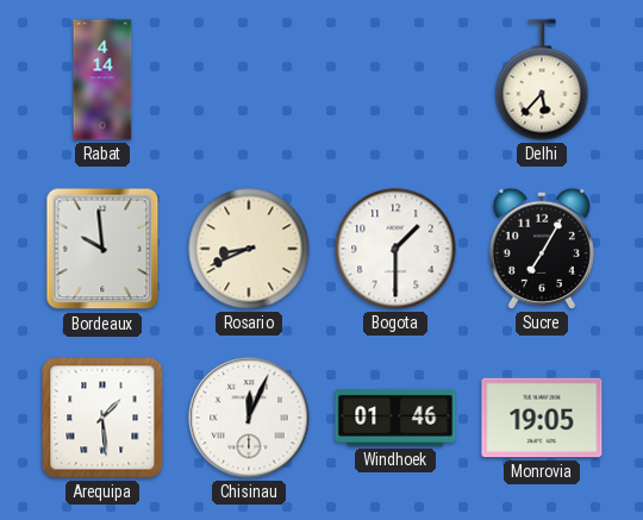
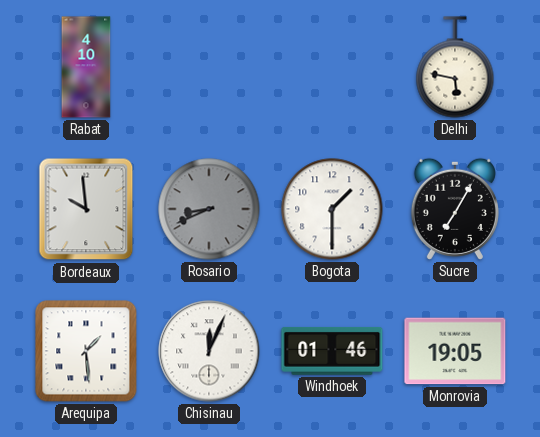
Rabat: 4:14 -> 4:10
Delhi: 5:37 -> 5:47
Rosario dial: cream -> grey
